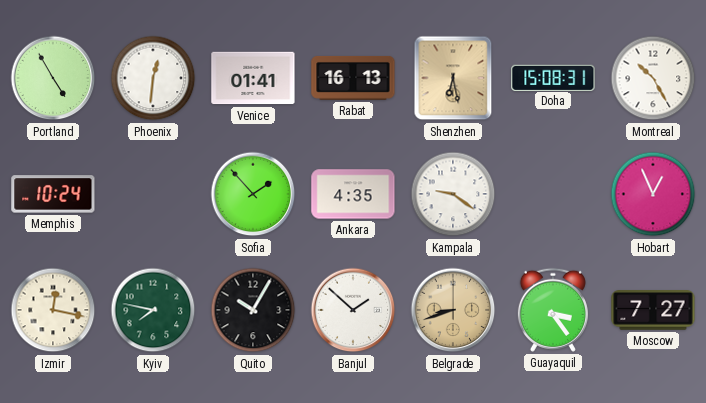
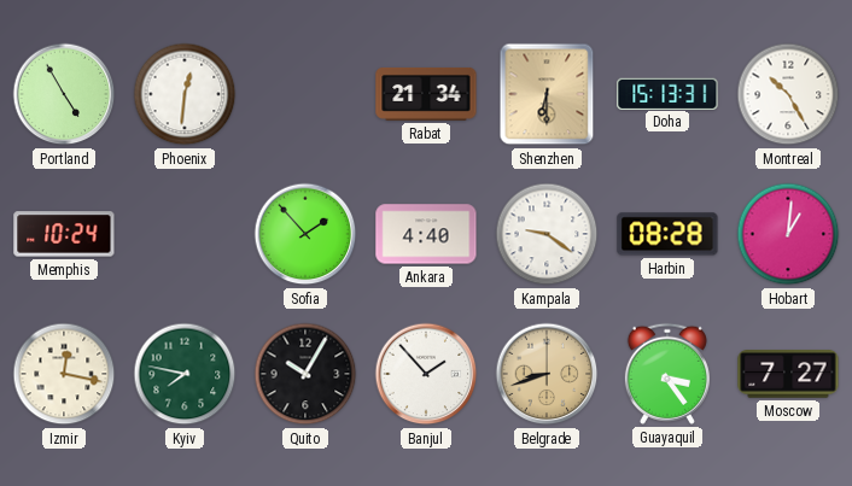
Venice: 01:41 -> none
Rabat: 16:13 -> 21:34
Shenzhen: 6:28 -> 6:30
Doha: 15:08 -> 15:13
Ankara: 4:35 -> 4:40
Harbin: none -> 08:28
Hobart: 12:56 -> 1:01
Banjul: 1:52 -> 1:53
